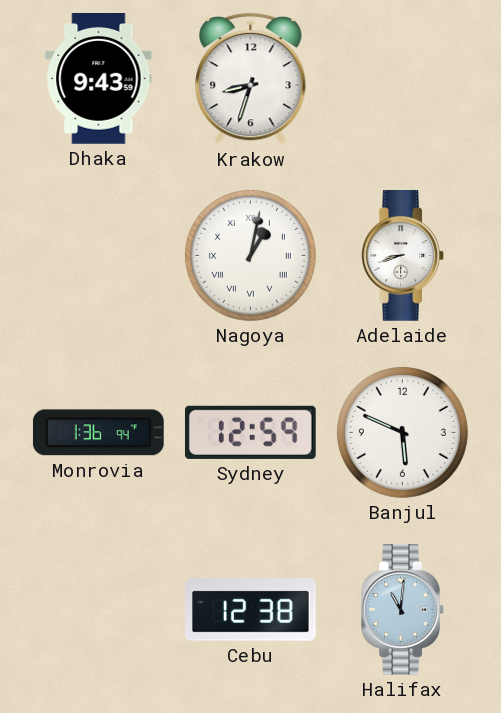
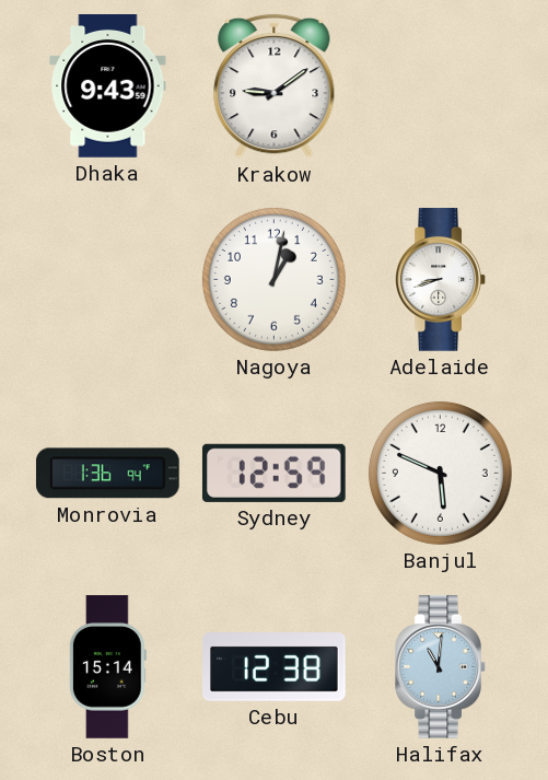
Krakow: 8:33 -> 9:09
Nagoya numerals: Roman -> Arabic
Boston: none -> 15:14
